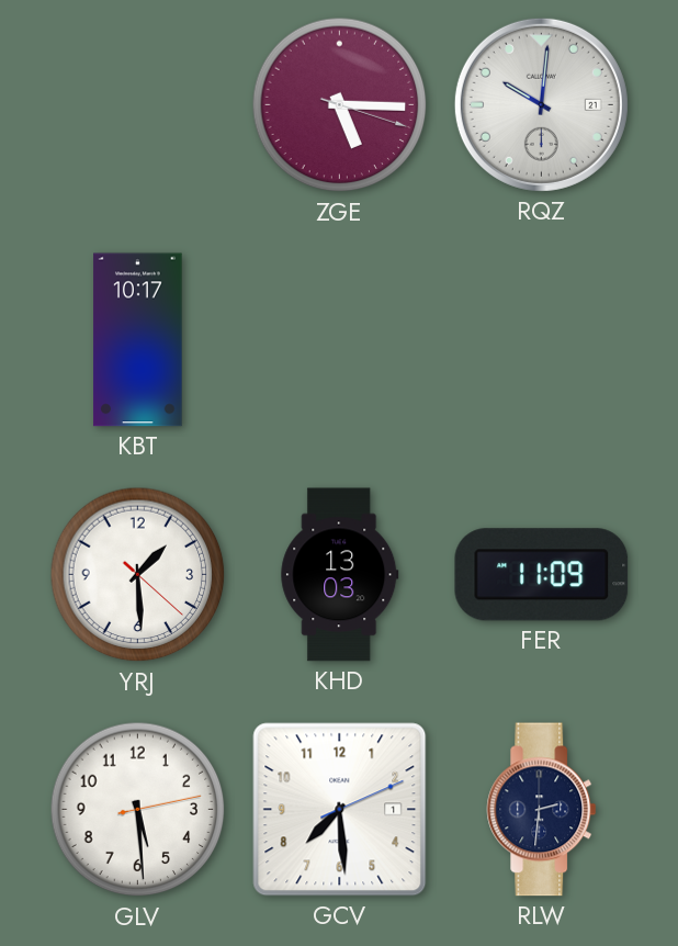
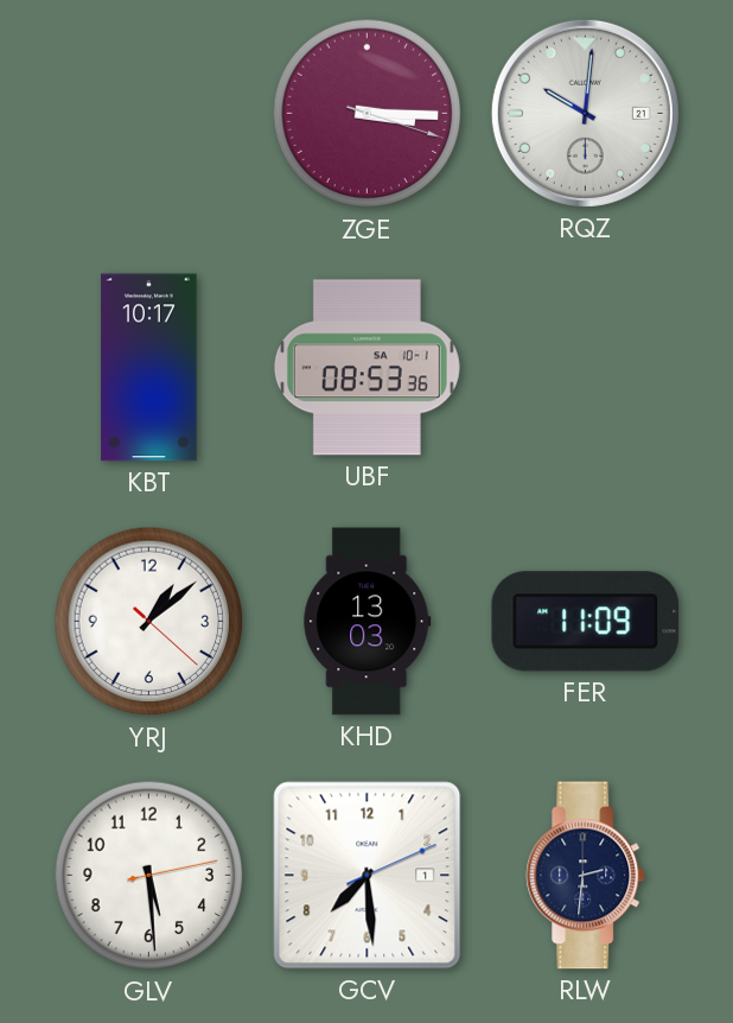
ZGE: 5:15 -> 3:15
UBF: none -> 08:53
YRJ: 1:29 -> 1:08
